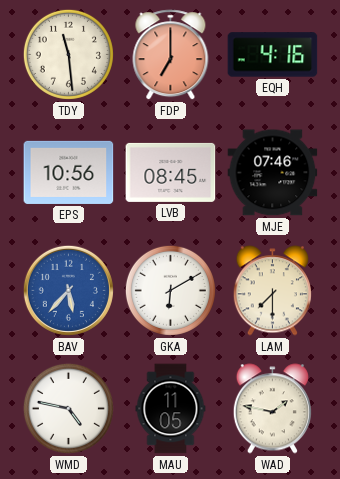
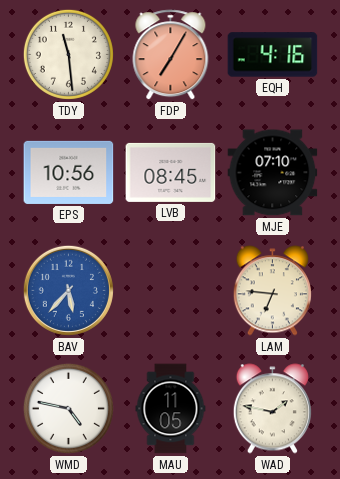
FDP: 7:00 -> 7:05
MJE: 07:46 -> 07:10
GKA: 6:10 -> none
LAM: 7:30 -> 6:46
